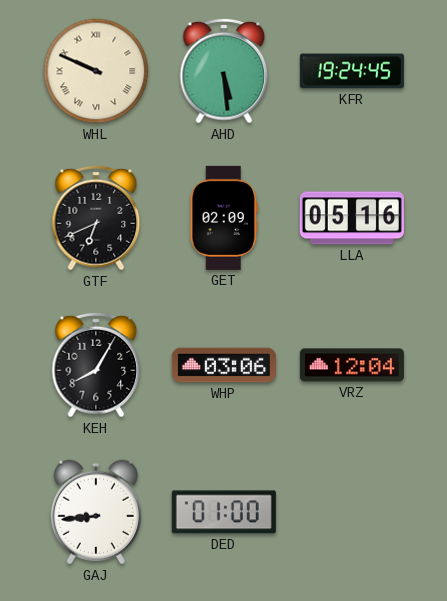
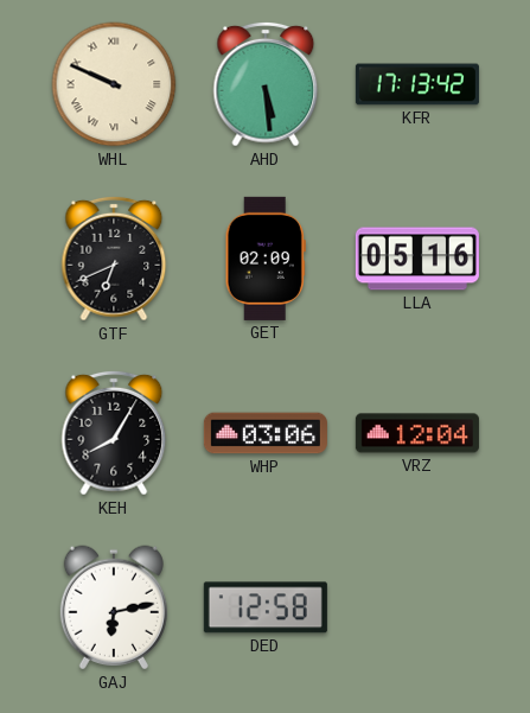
KFR: 19:24 -> 17:13
GAJ: 8:44 -> 6:13
DED: 01:00 -> 12:58
